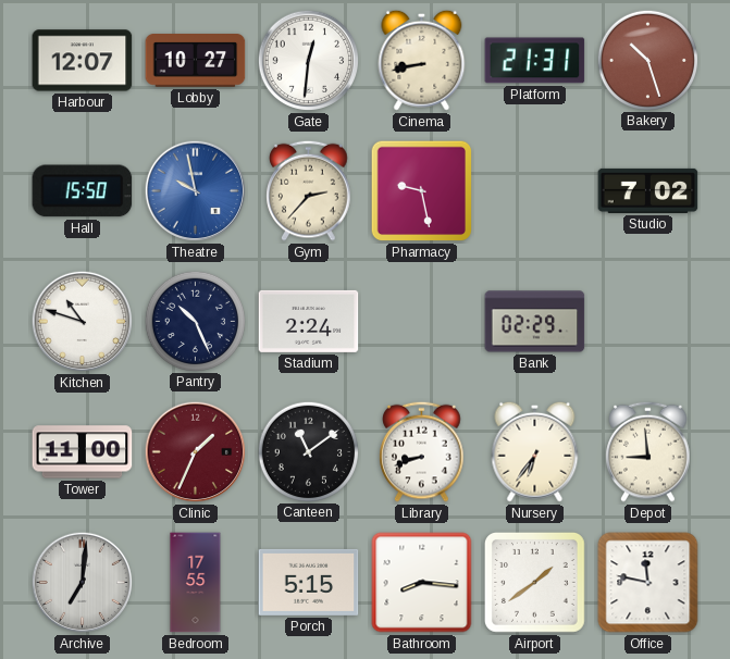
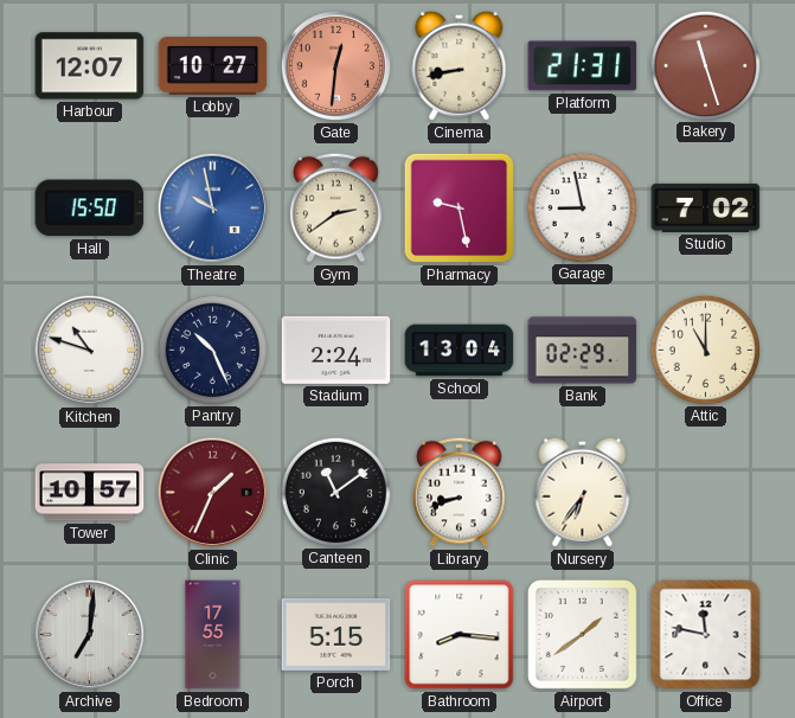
Gate dial: white -> salmon
Bakery: 10:27 -> 11:27
Gym: 2:37 -> 2:39
Garage: none -> 8:58
School: none -> 13:04
Attic: none -> 11:00
Tower: 11:00 -> 10:57
Depot: 8:59 -> none
